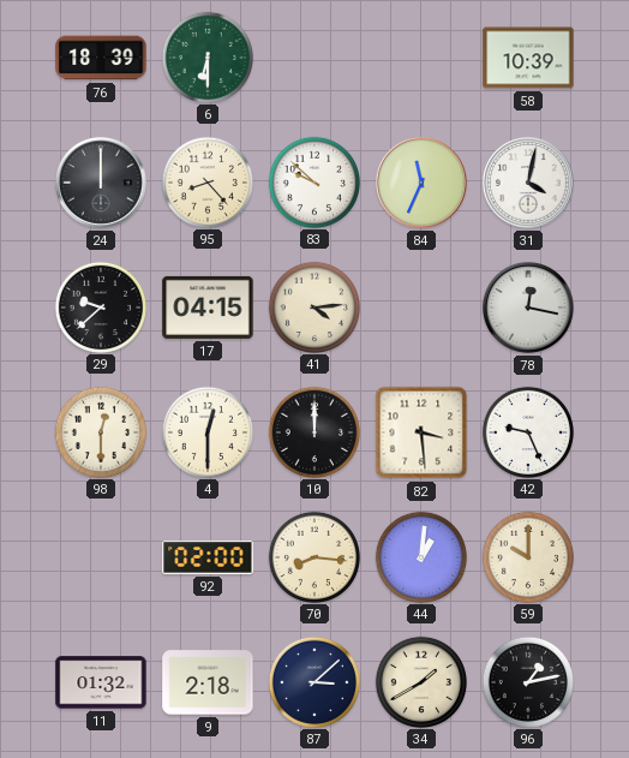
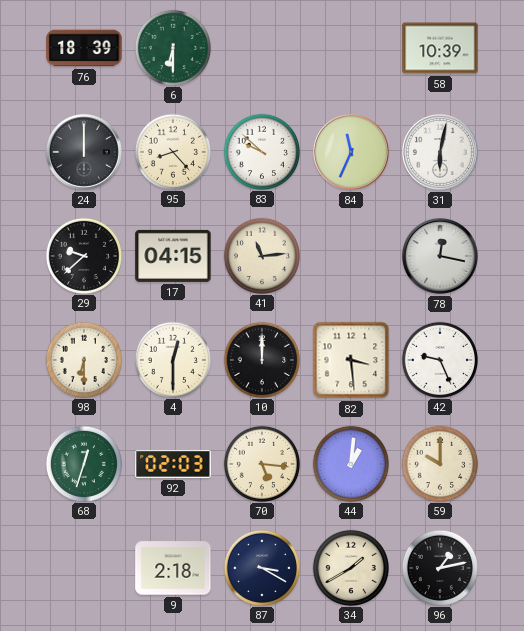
31: 4:02 -> 6:02
41: 4:14 -> 11:14
98: 12:30 -> 6:30
68: none -> 12:33
92: 02:00 -> 02:03
70: 8:16 -> 5:16
11: 01:32 -> none
87: 3:08 -> 3:20
